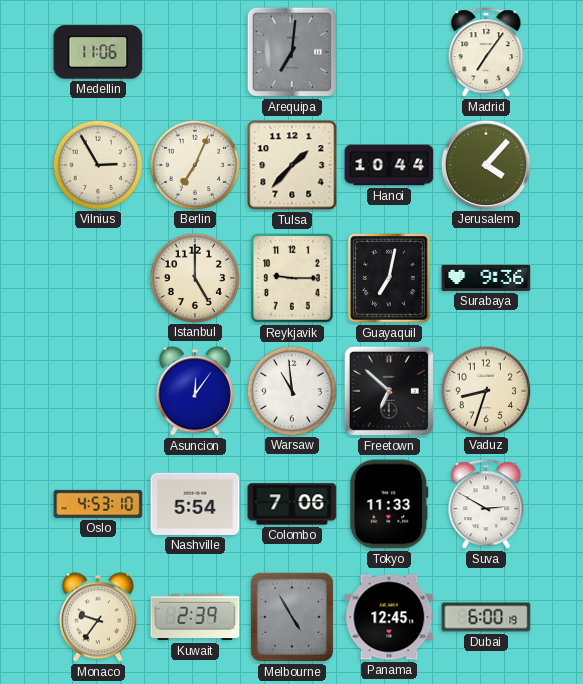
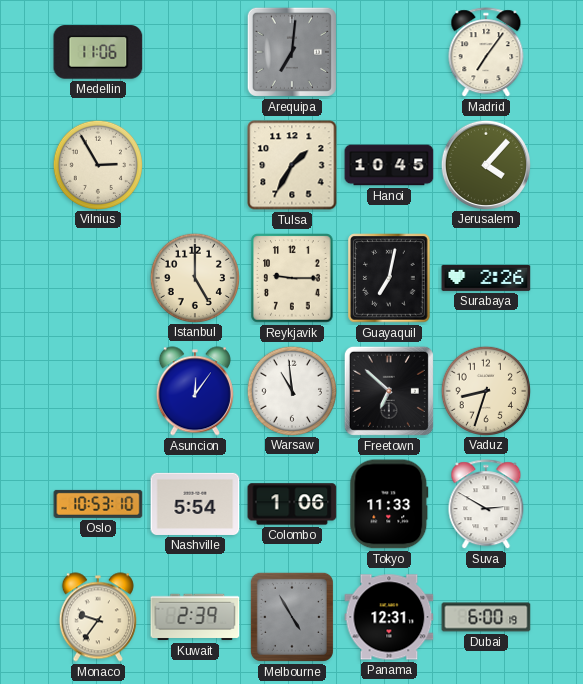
Berlin: 7:04 -> none
Tulsa: 1:37 -> 1:35
Hanoi: 10:44 -> 10:45
Surabaya: 9:36 -> 2:26
Oslo: 4:53 -> 10:53
Colombo: 7:06 -> 1:06
Panama: 12:45 -> 12:31
